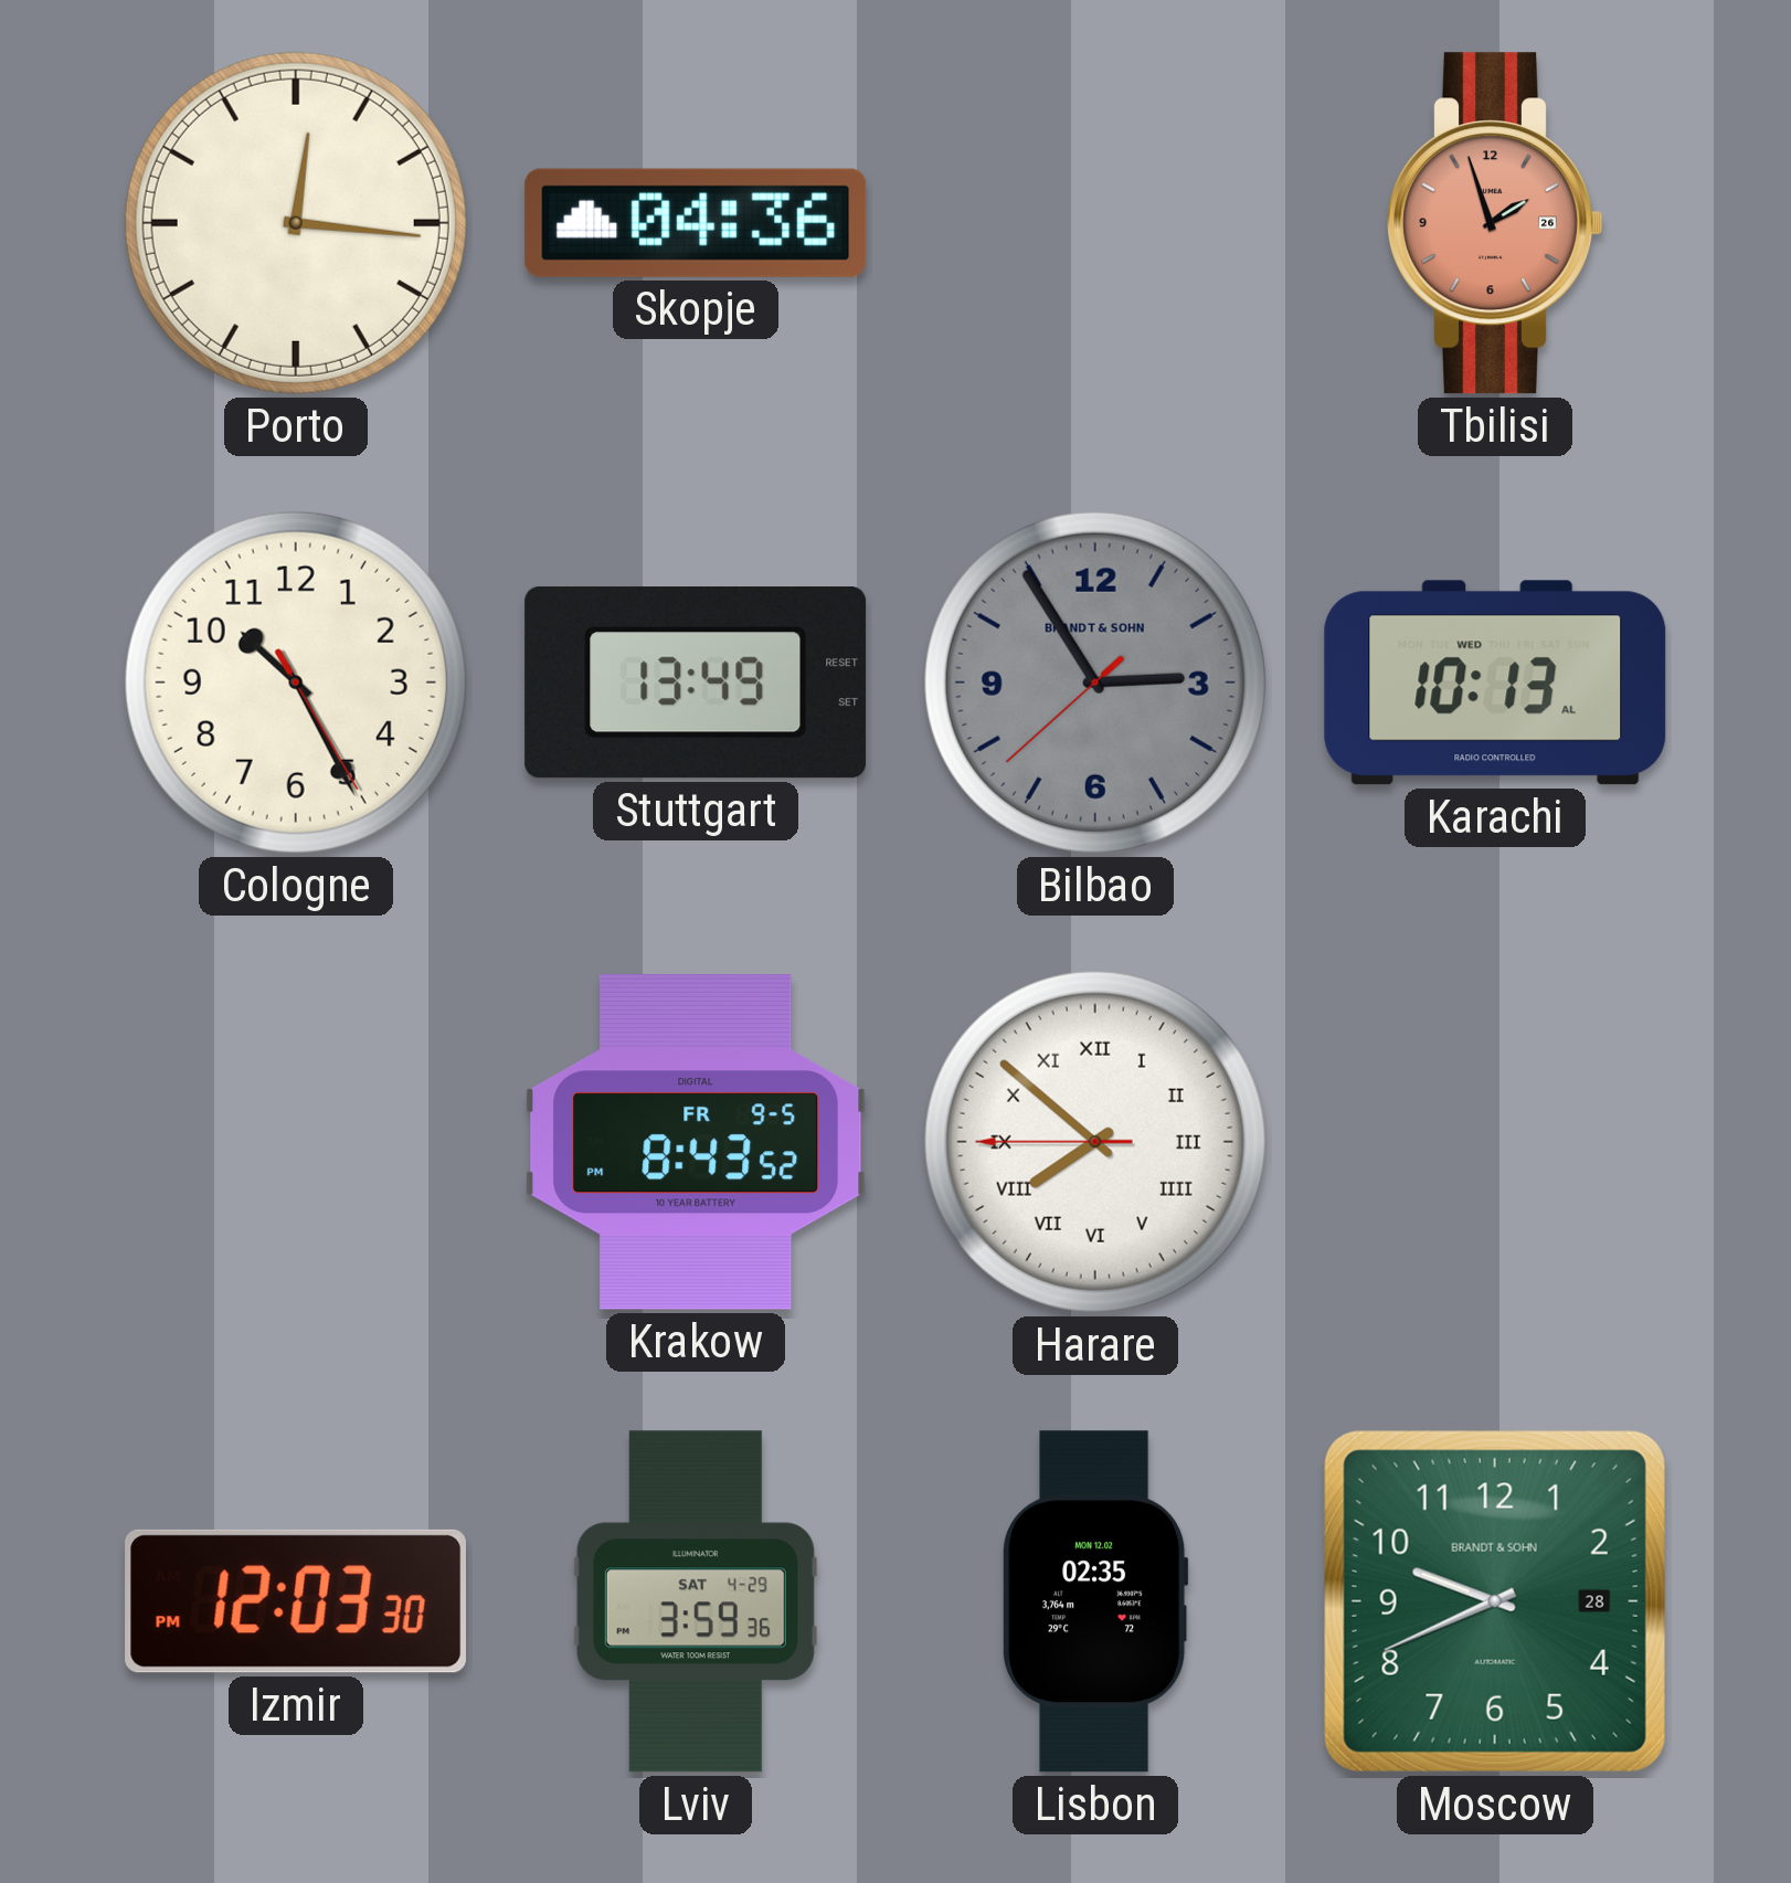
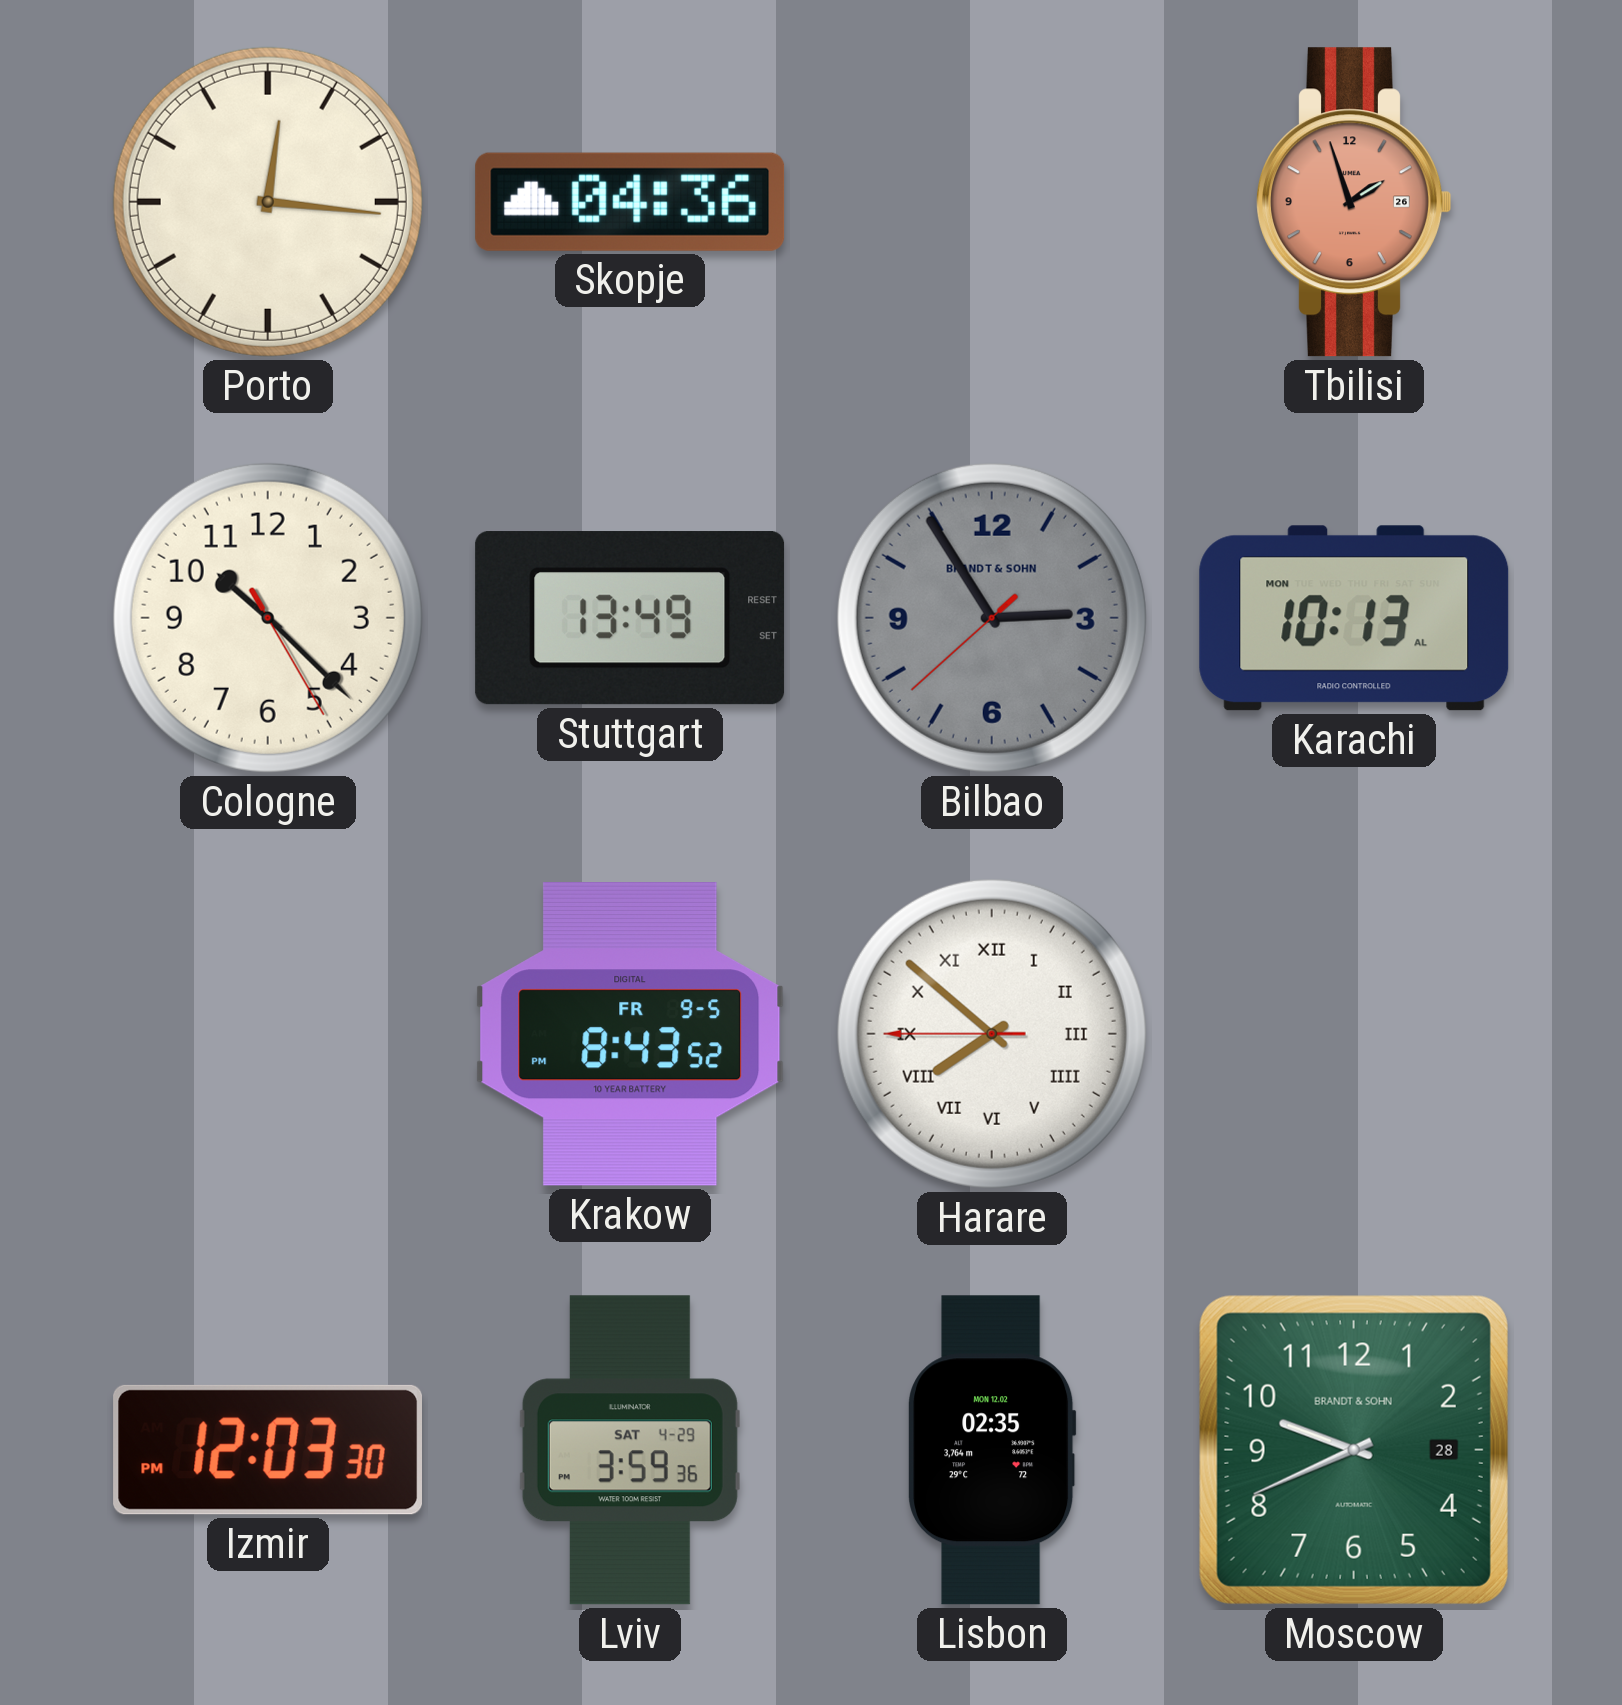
Cologne: 10:25 -> 10:22
Karachi date: WED -> MON
